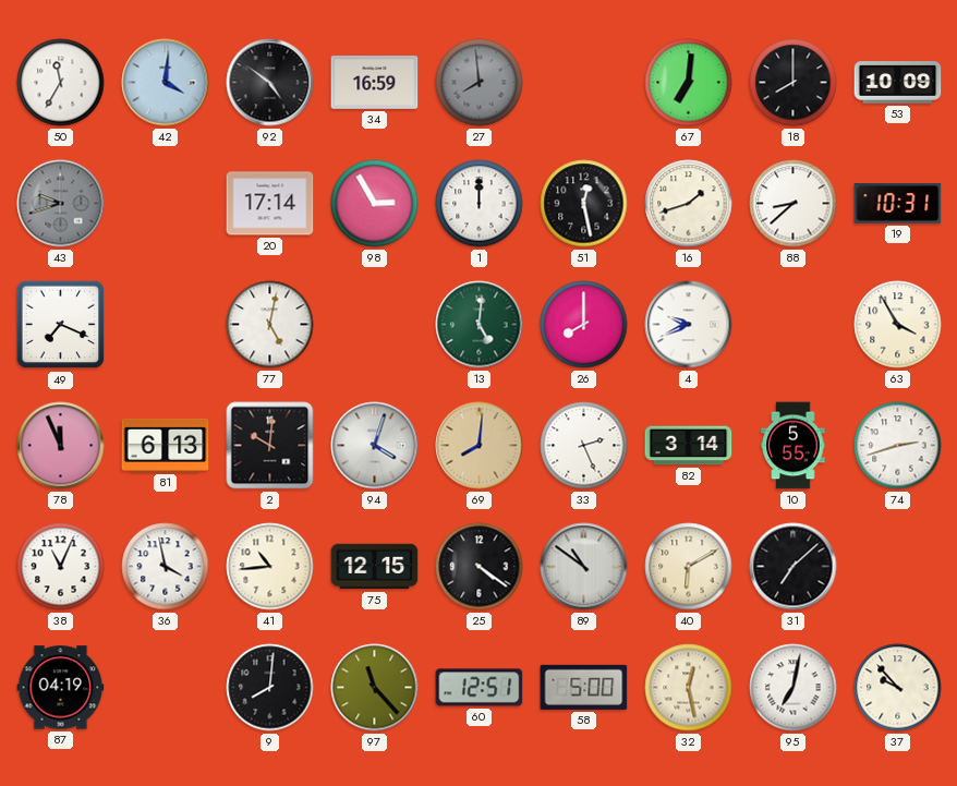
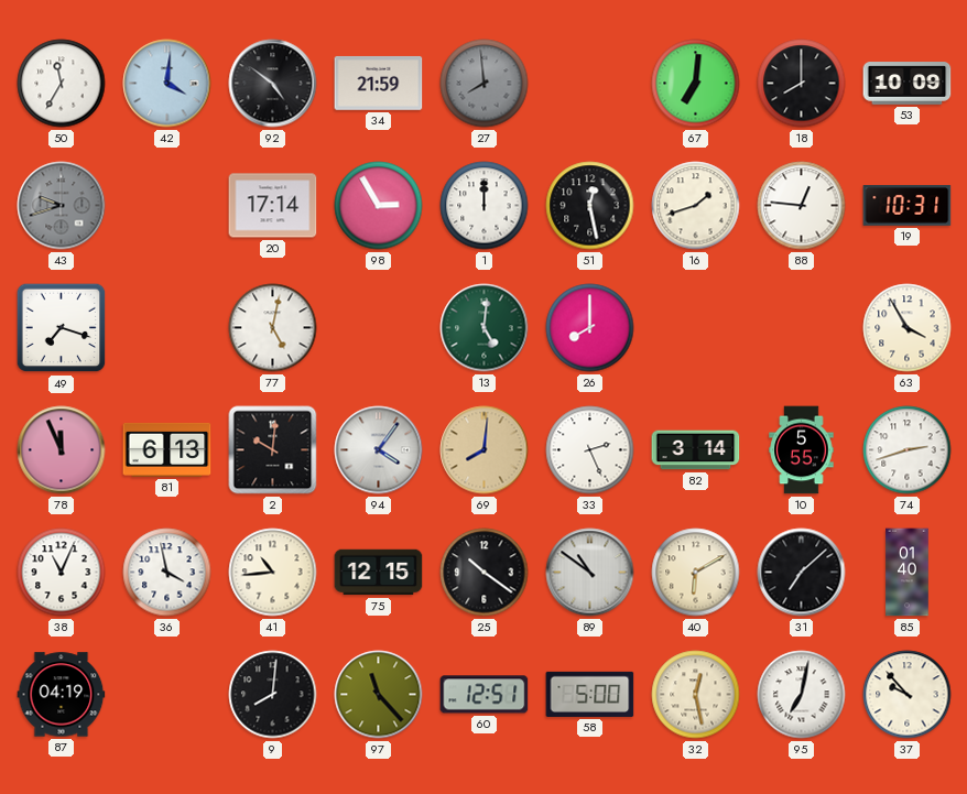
34: 16:59 -> 21:59
88: 8:38 -> 12:46
49: 7:19 -> 7:18
4: 9:41 -> none
94: 4:03 -> 4:06
25: 4:21 -> 10:21
85: none -> 01:40
